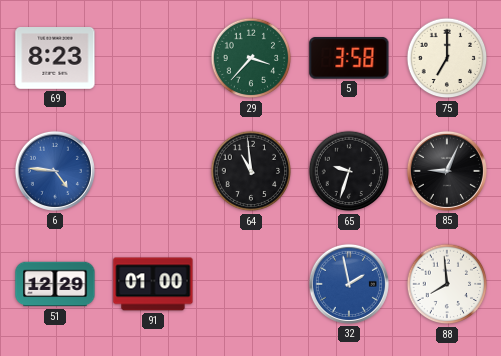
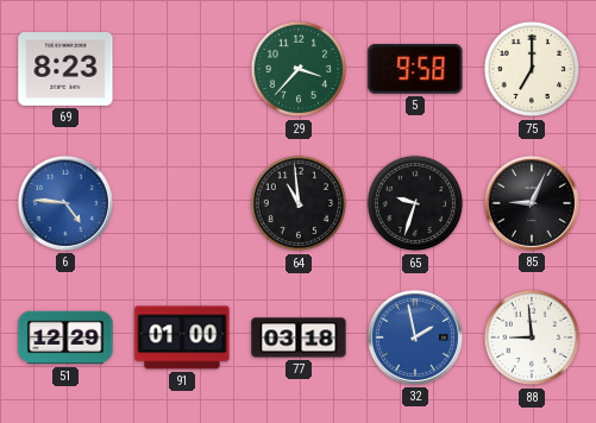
5: 3:58 -> 9:58
77: none -> 03:18
88: 7:59 -> 8:59
